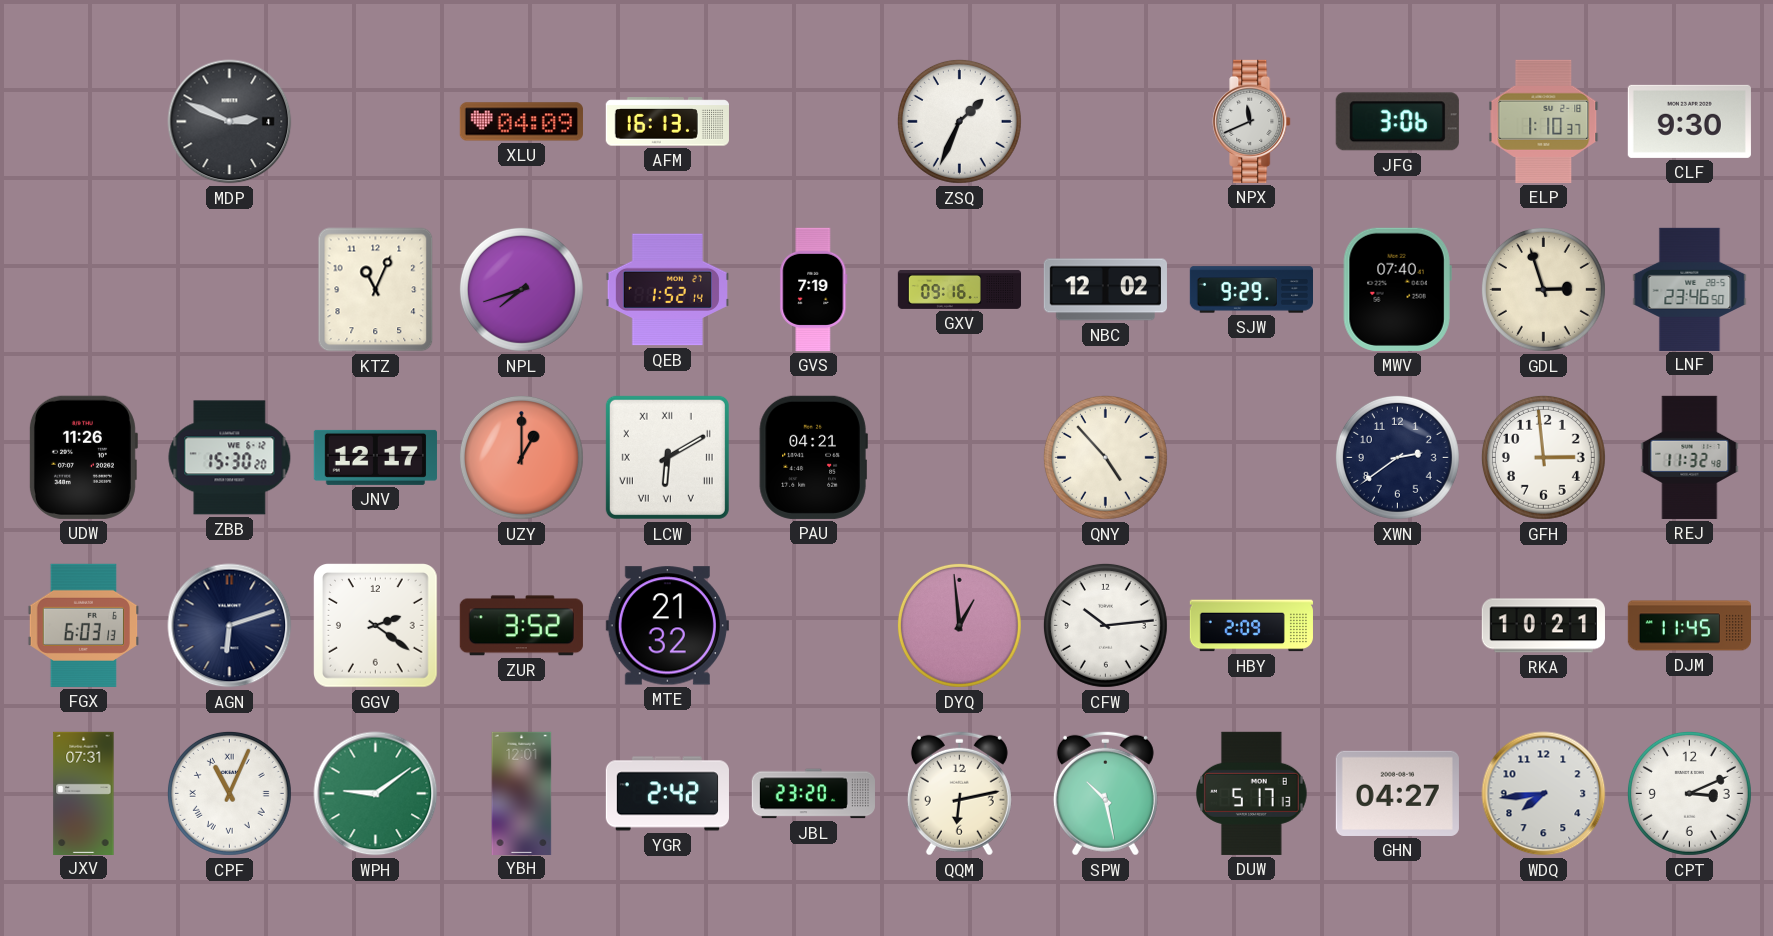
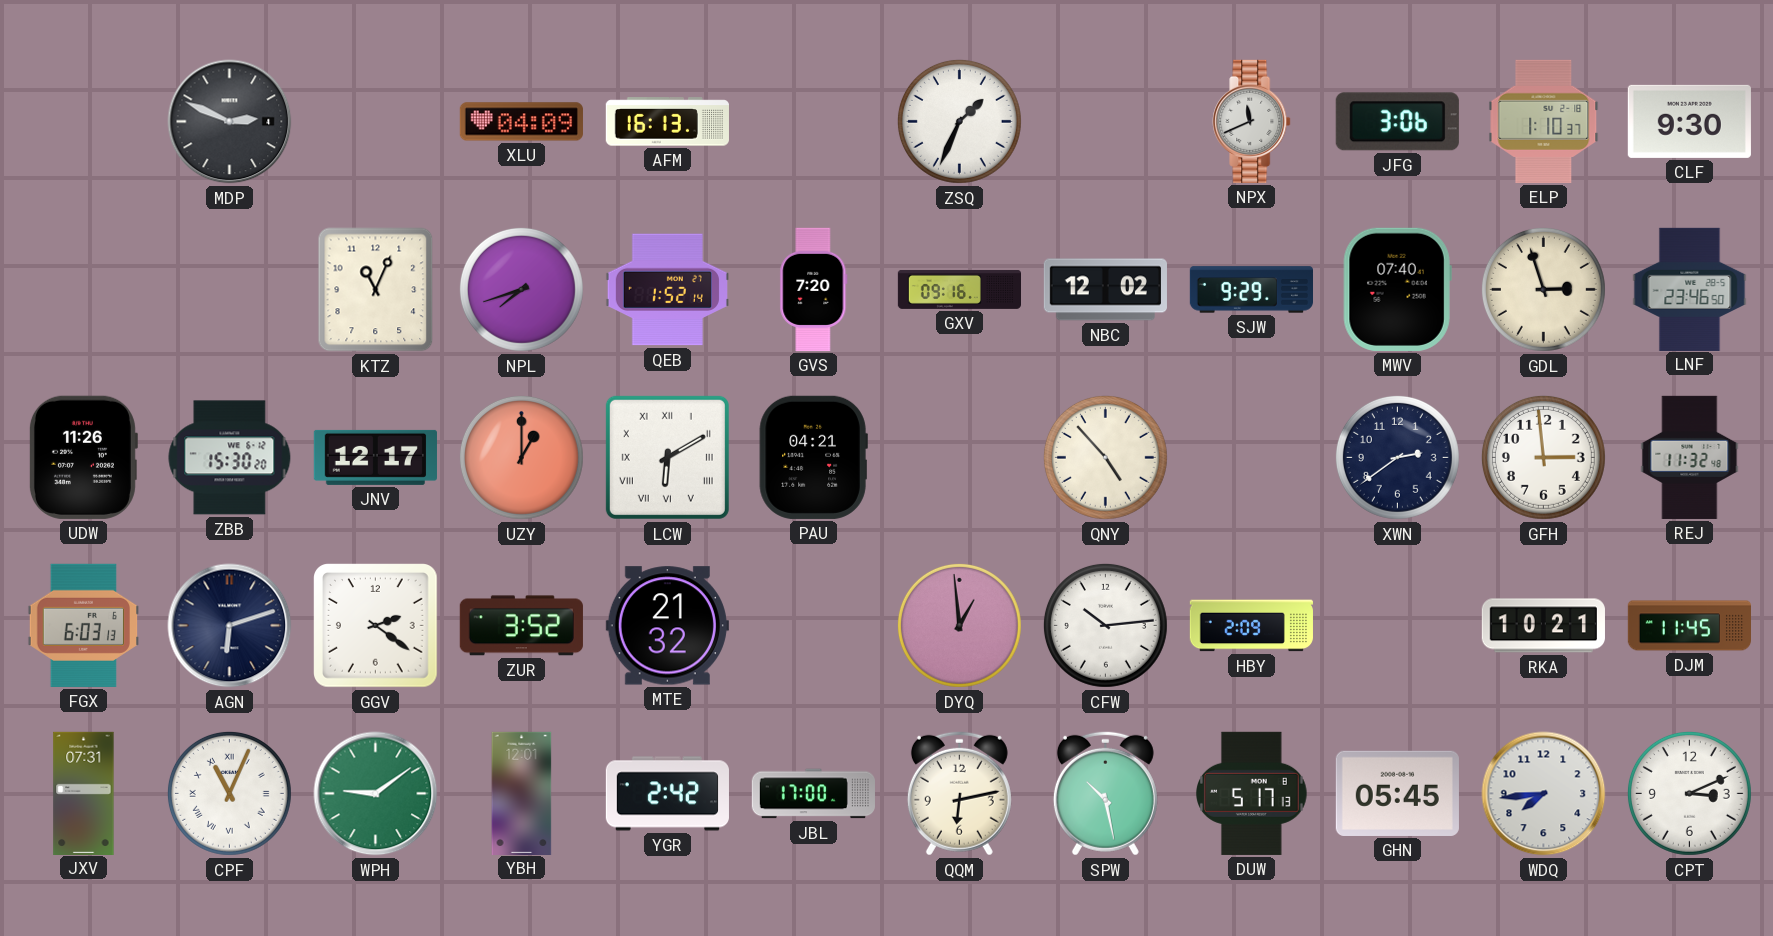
GVS: 7:19 -> 7:20
JBL: 23:20 -> 17:00
GHN: 04:27 -> 05:45
